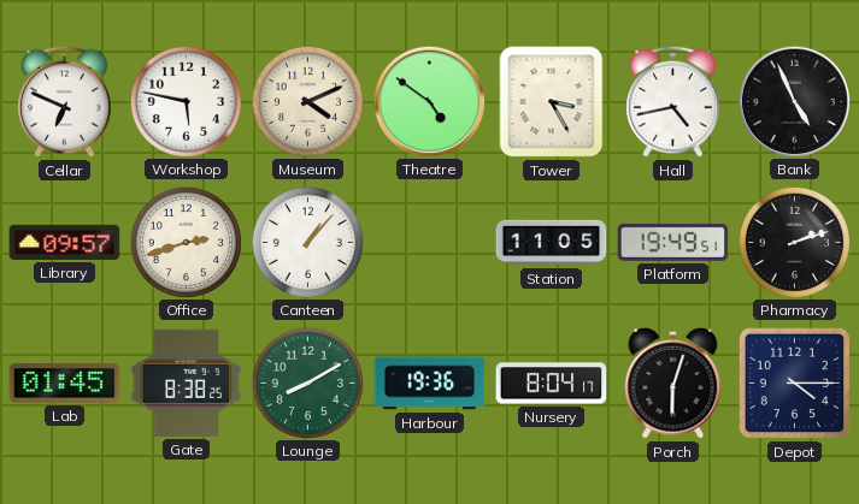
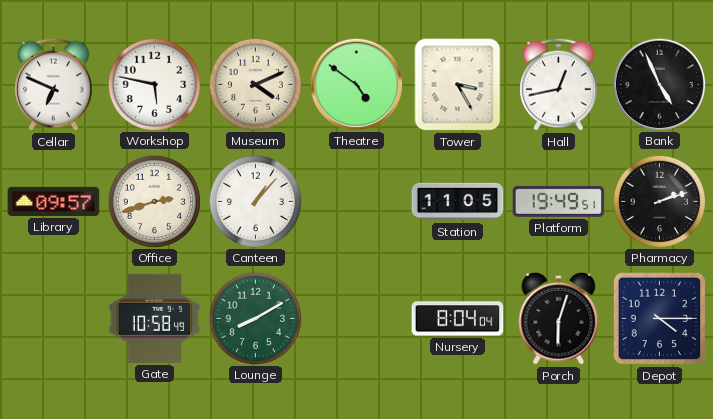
Hall: 4:43 -> 12:43
Lab: 01:45 -> none
Gate: 8:38 -> 10:58
Harbour: 19:36 -> none
Nursery: 8:04:17 -> 8:04:04
